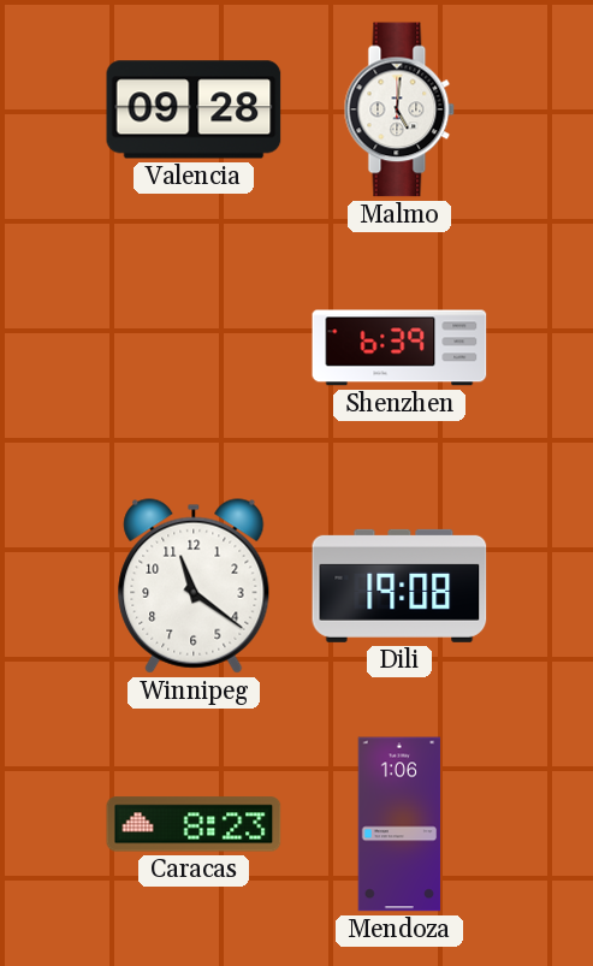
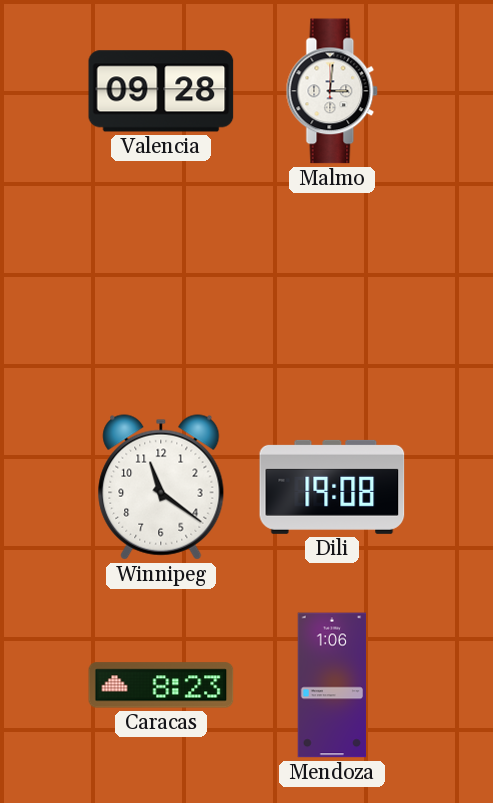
Malmo: 5:01 -> 3:01
Shenzhen: 6:39 -> none
